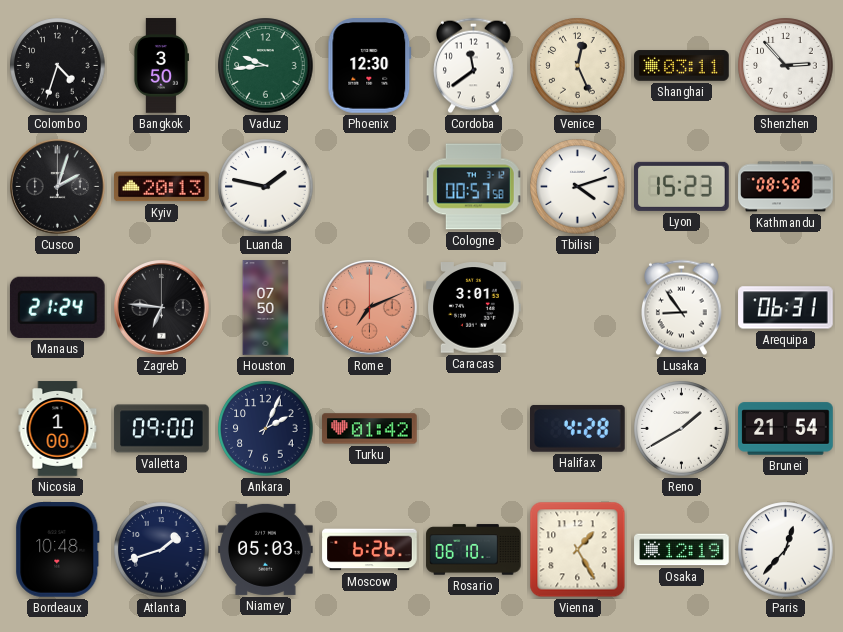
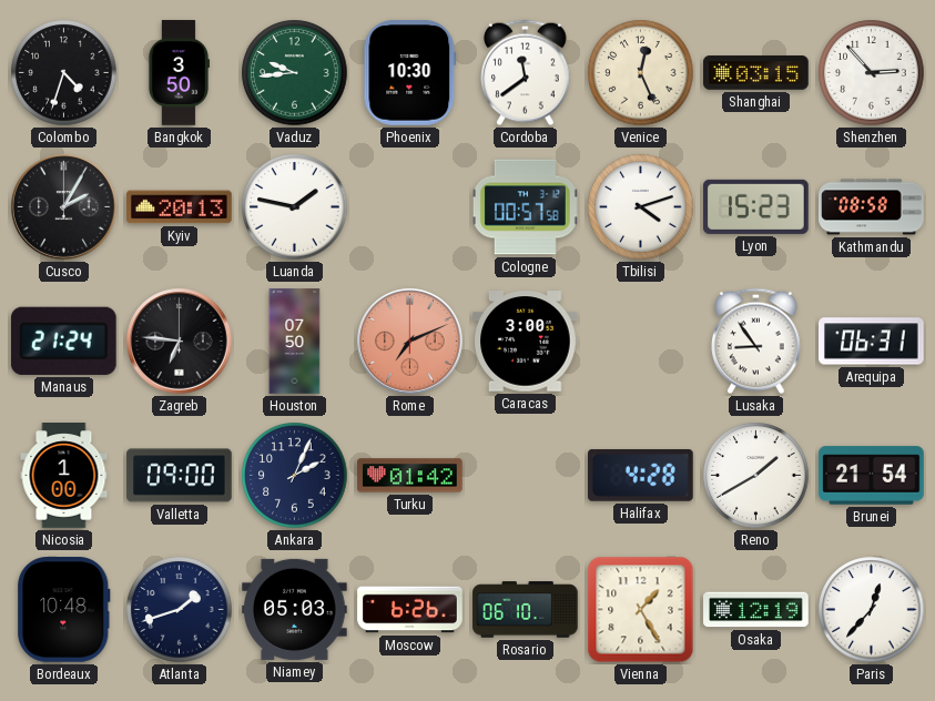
Phoenix: 12:30 -> 10:30
Shanghai: 03:11 -> 03:15
Cusco: 2:03 -> 2:05
Caracas: 3:01 -> 3:00
